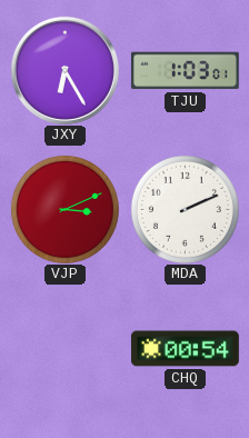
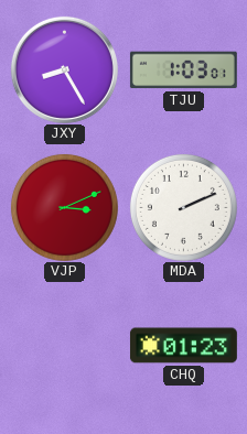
JXY: 6:25 -> 8:25
CHQ: 00:54 -> 01:23
